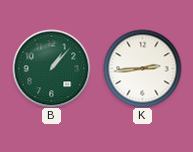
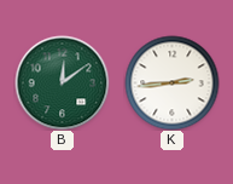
B: 1:07 -> 12:09
